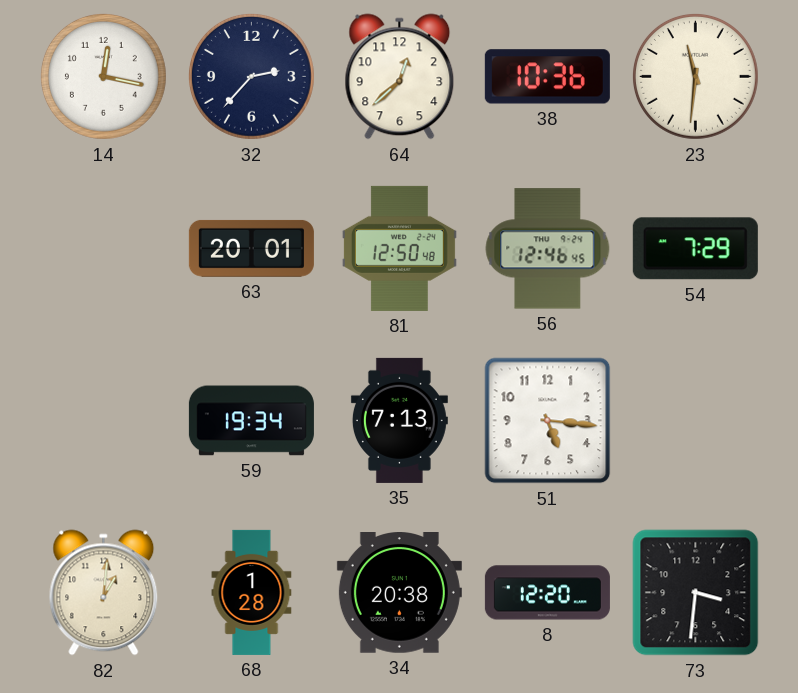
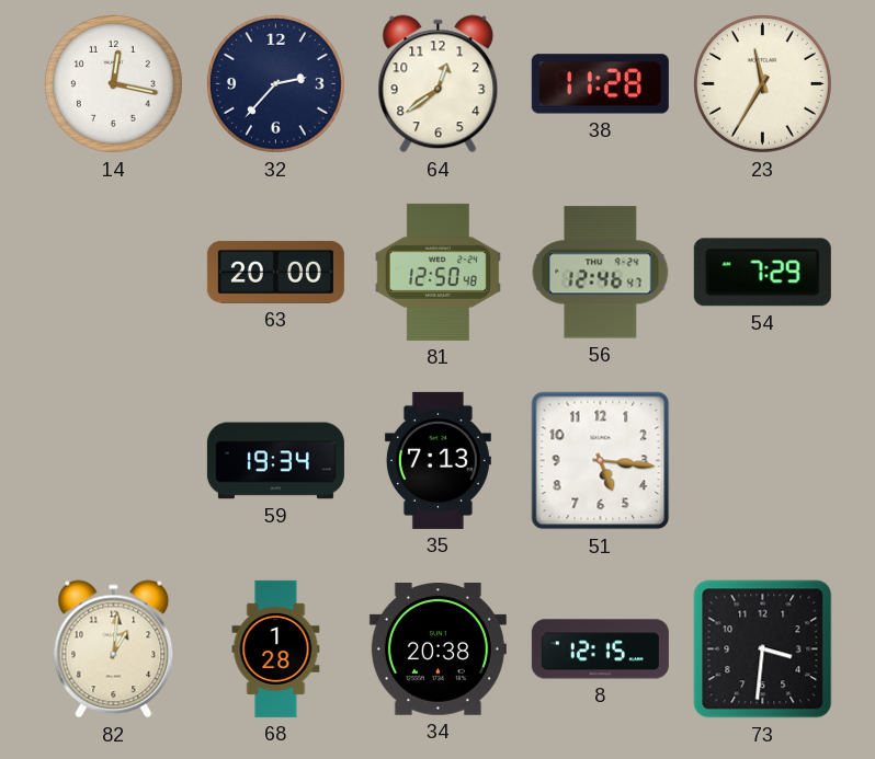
64: 12:38 -> 12:39
38: 10:36 -> 11:28
23: 11:31 -> 11:35
63: 20:01 -> 20:00
56: 12:46:45 -> 12:46:47
8: 12:20 -> 12:15
